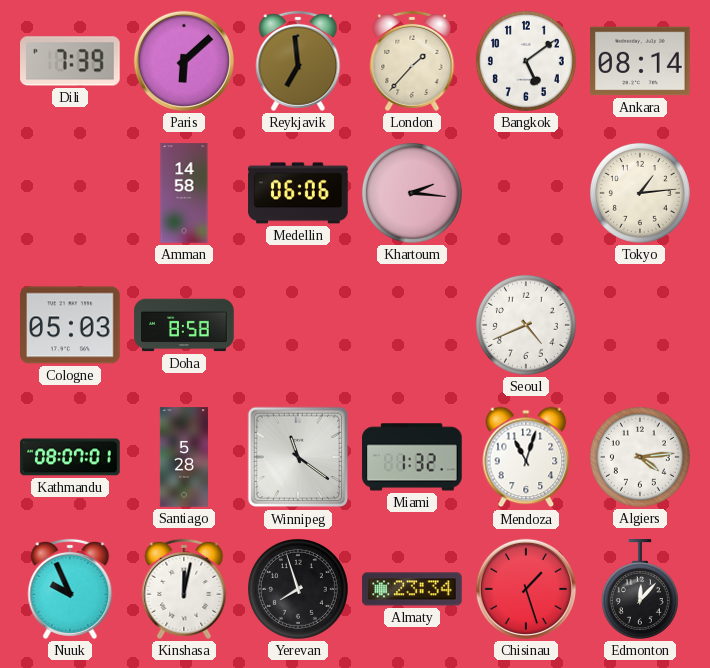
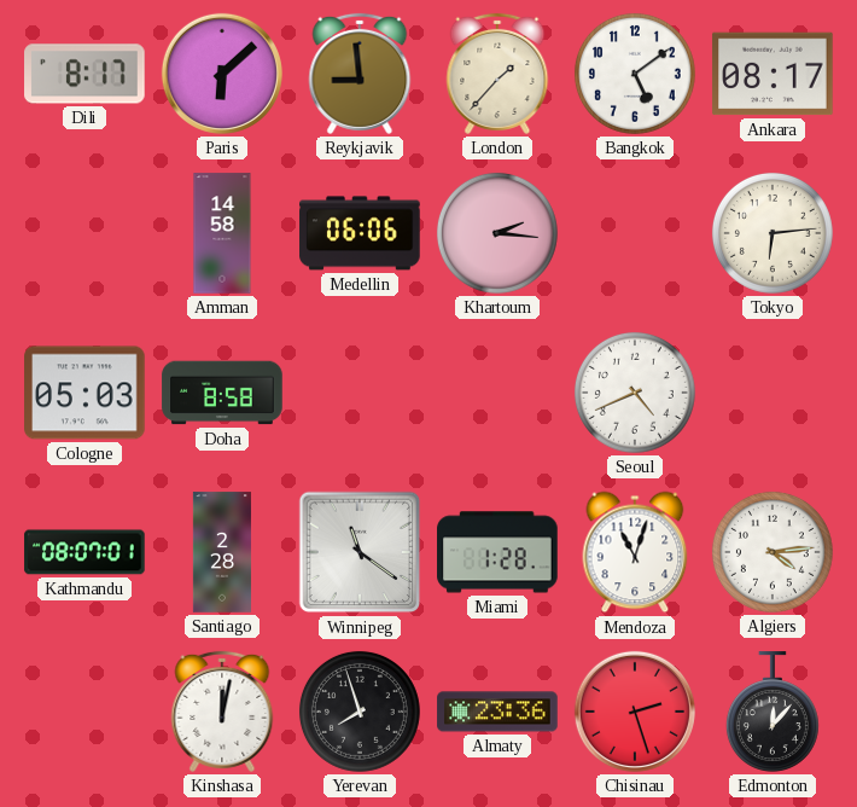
Dili: 7:39 -> 8:17
Reykjavik: 6:59 -> 8:59
Ankara: 08:14 -> 08:17
Tokyo: 1:14 -> 6:14
Santiago: 5:28 -> 2:28
Miami: 1:32 -> 1:28
Nuuk: 9:56 -> none
Almaty: 23:34 -> 23:36
Chisinau: 1:27 -> 2:27
